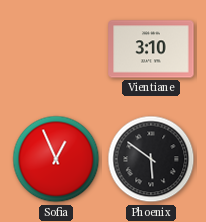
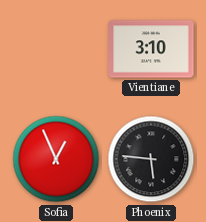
Phoenix: 5:51 -> 5:46
